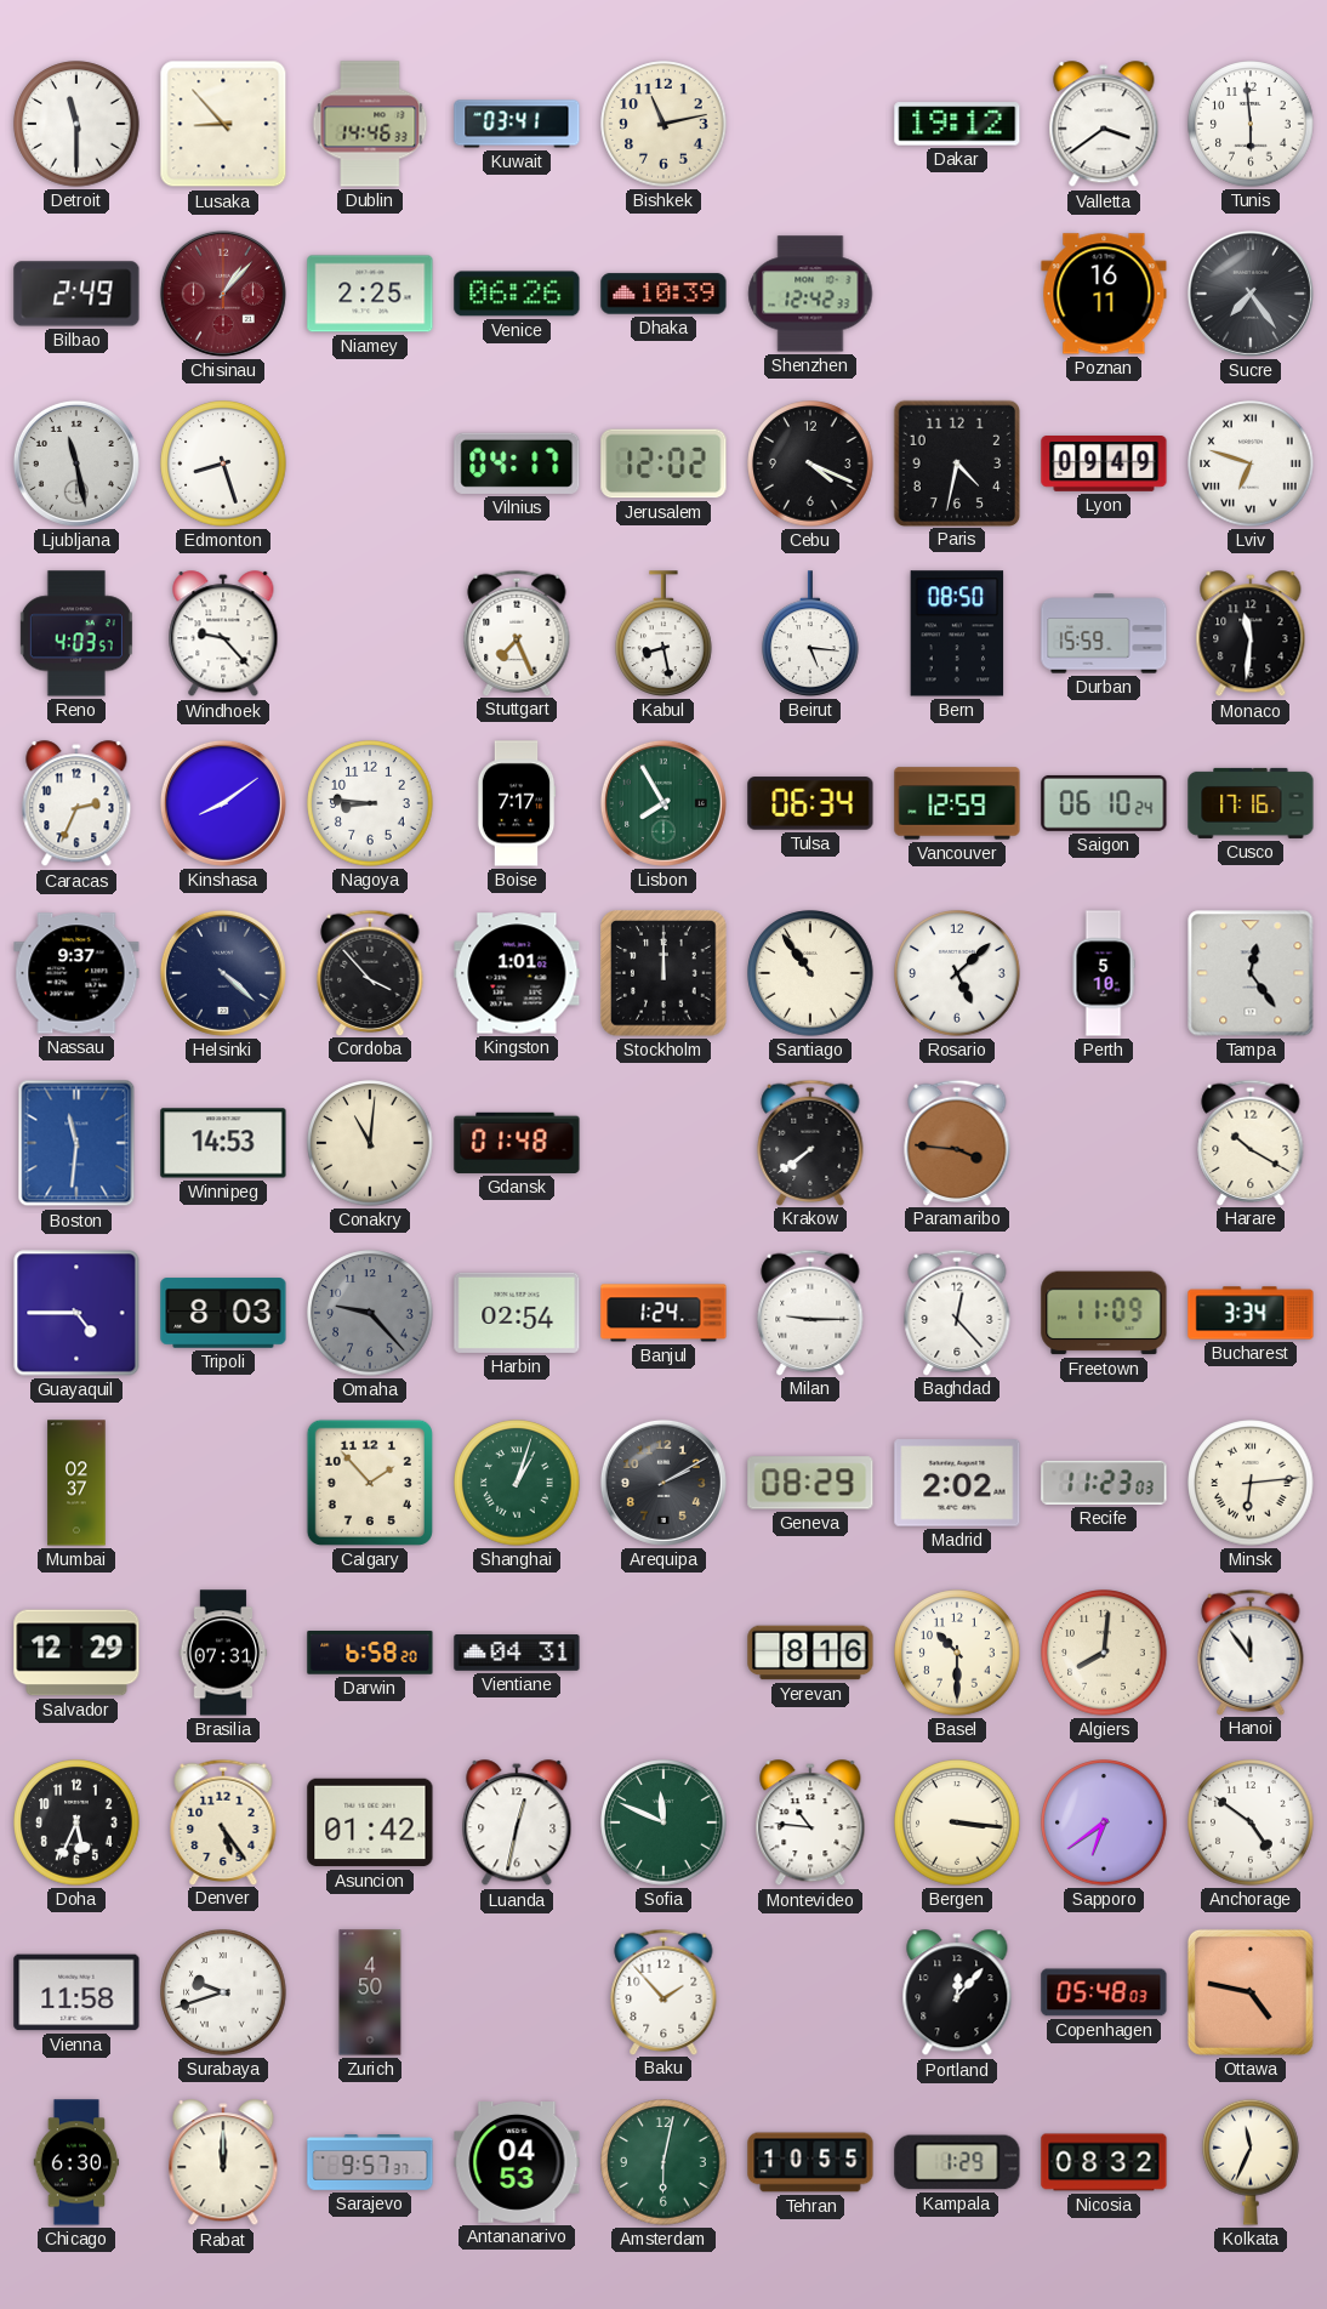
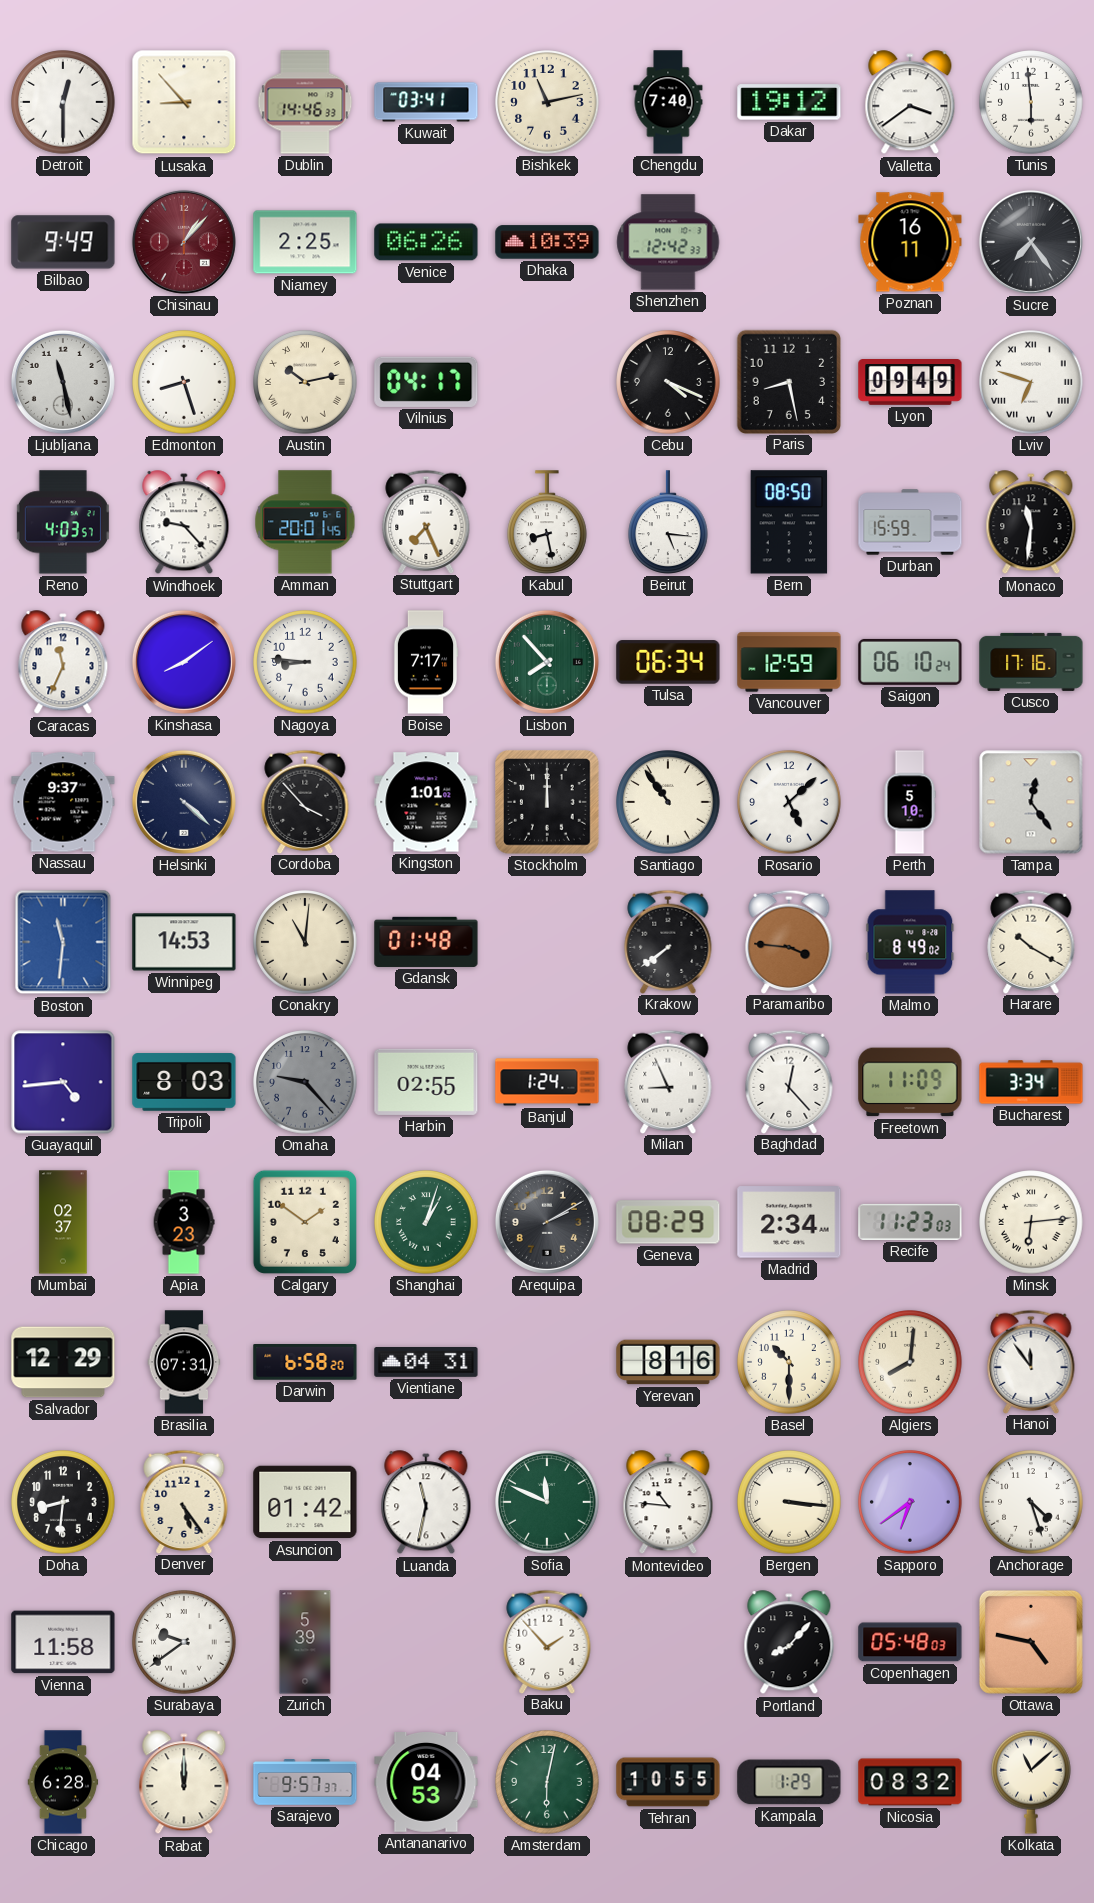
Detroit: 11:30 -> 12:30
Chengdu: none -> 7:40
Bilbao: 2:49 -> 9:49
Austin: none -> 10:13
Jerusalem: 12:02 -> none
Paris: 4:32 -> 8:28
Amman: none -> 20:01
Caracas: 2:34 -> 11:34
Lisbon: 7:55 -> 7:53
Malmo: none -> 8:49
Guayaquil: 4:45 -> 4:44
Harbin: 02:54 -> 02:55
Milan: 9:15 -> 8:56
Apia: none -> 3:23
Calgary: 1:53 -> 1:51
Madrid: 2:02 -> 2:34
Doha: 5:34 -> 8:31
Luanda: 12:32 -> 11:32
Anchorage: 4:51 -> 4:27
Surabaya: 9:42 -> 9:39
Zurich: 4:50 -> 5:39
Portland: 12:07 -> 8:07
Chicago: 6:30 -> 6:28
Kolkata: 11:34 -> 11:08
